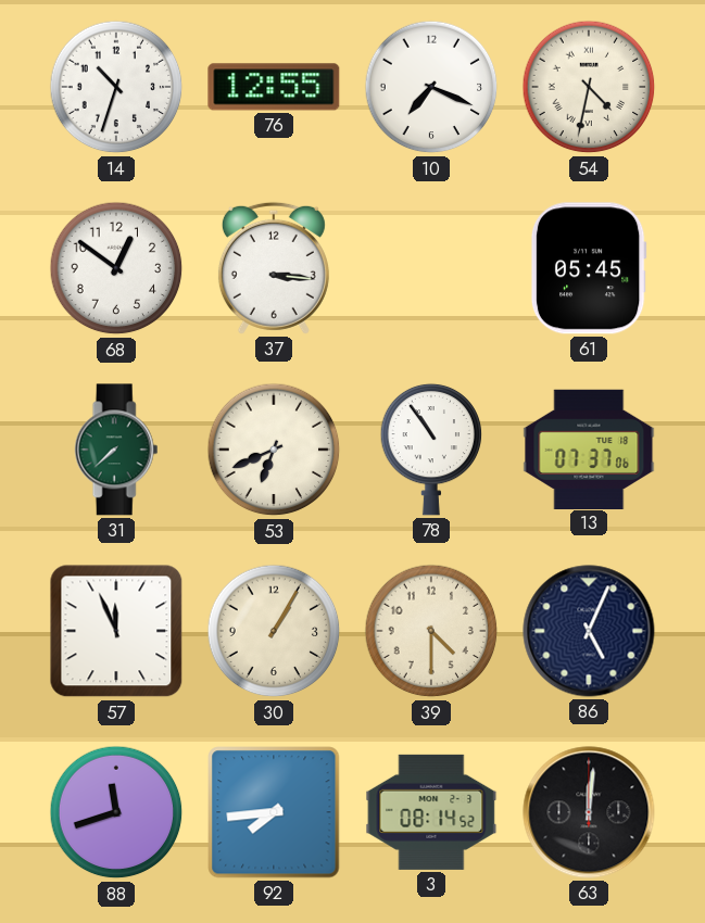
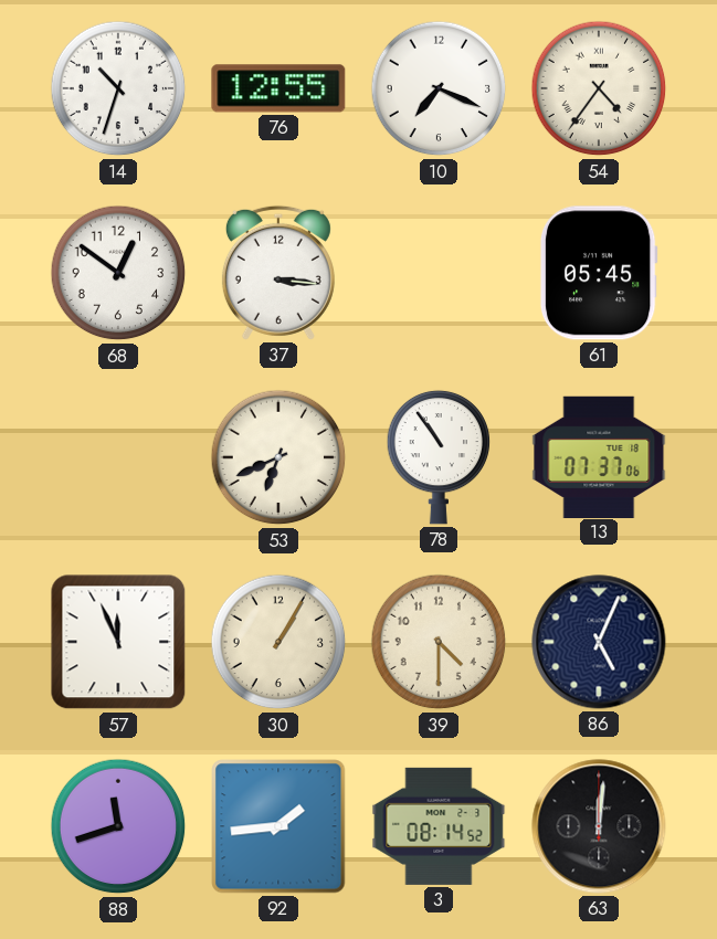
54: 4:32 -> 4:36
31: 7:38 -> none
92: 7:44 -> 1:44
